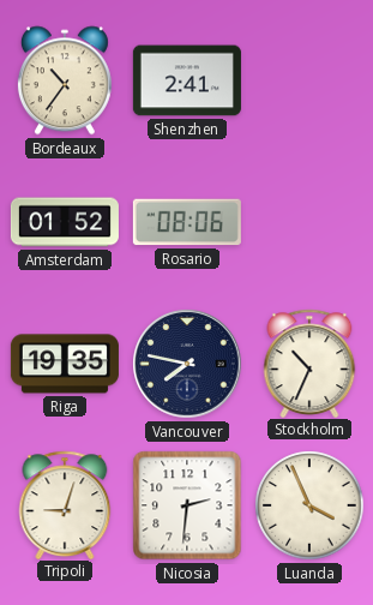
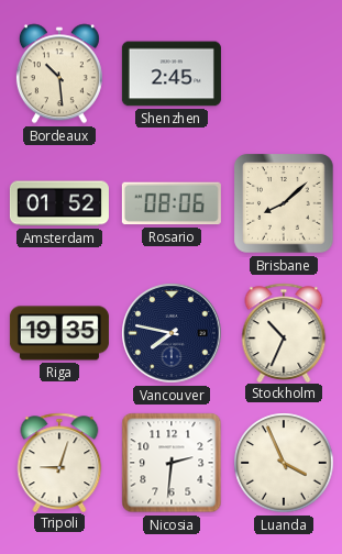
Bordeaux: 10:36 -> 10:29
Shenzhen: 2:41 -> 2:45
Brisbane: none -> 8:08
